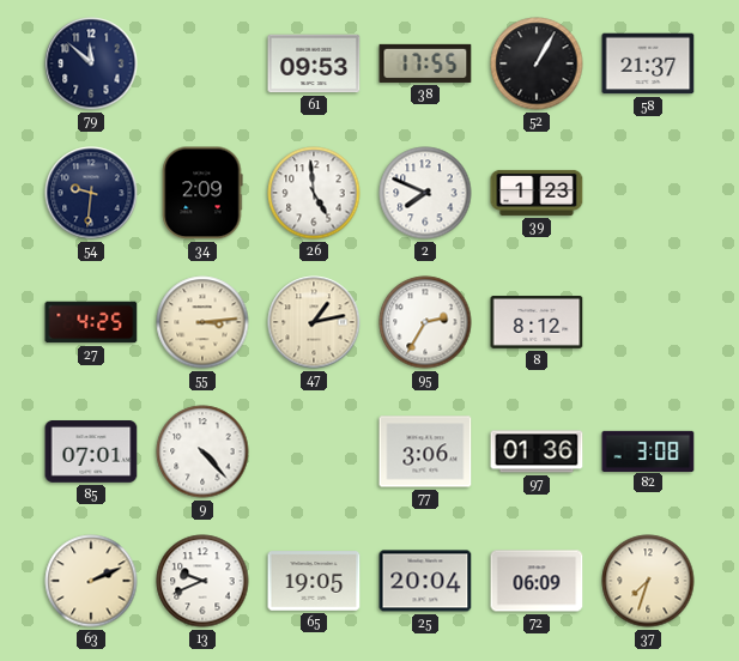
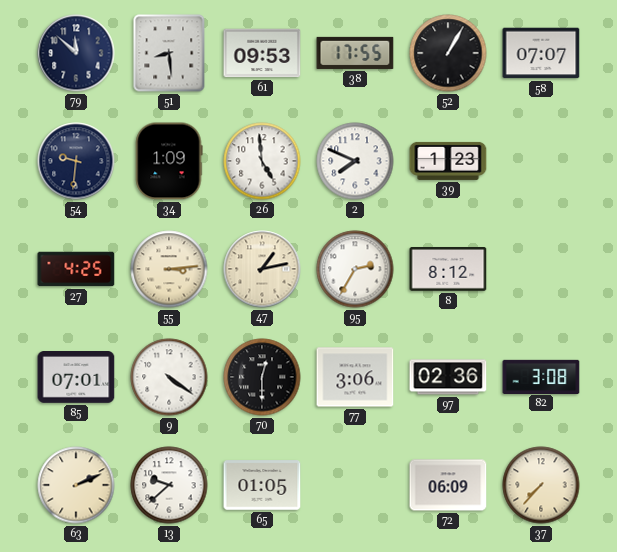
51: none -> 8:29
58: 21:37 -> 07:07
34: 2:09 -> 1:09
9: 4:23 -> 4:21
70: none -> 12:30
97: 01:36 -> 02:36
13: 9:41 -> 9:38
65: 19:05 -> 01:05
25: 20:04 -> none
37: 7:33 -> 7:37
